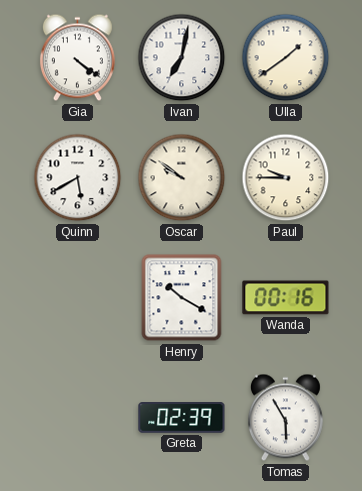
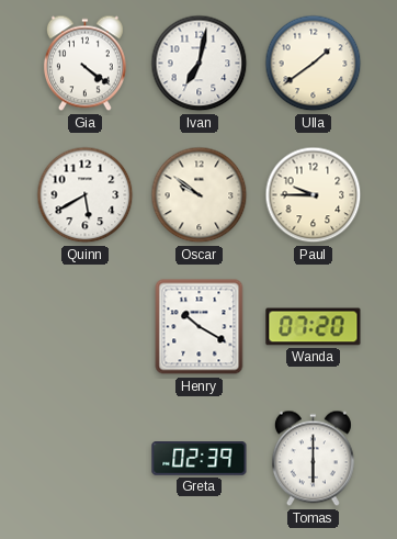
Wanda: 00:16 -> 07:20
Tomas: 5:55 -> 6:00
